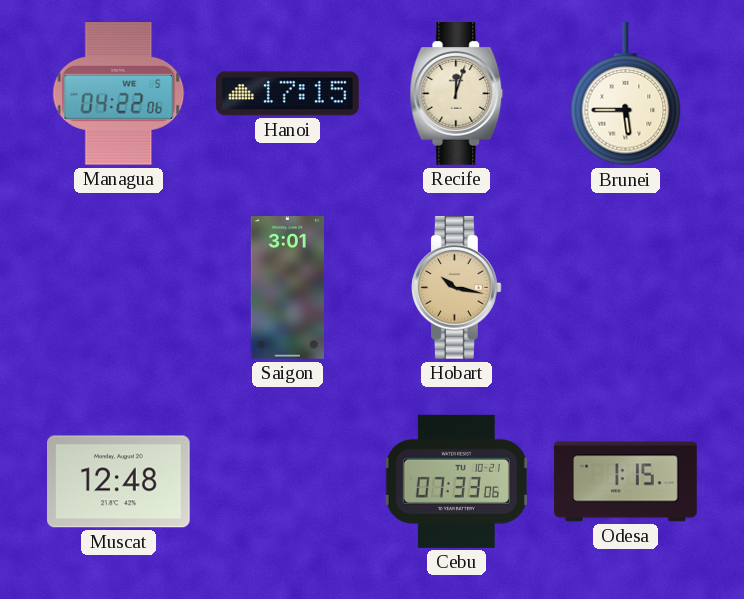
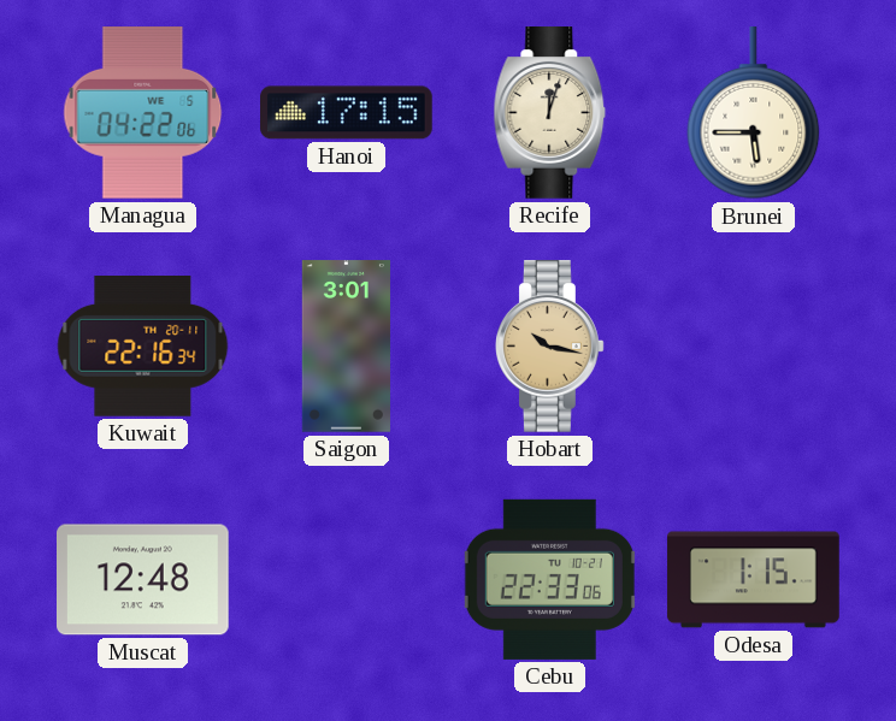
Kuwait: none -> 22:16
Cebu: 07:33 -> 22:33
